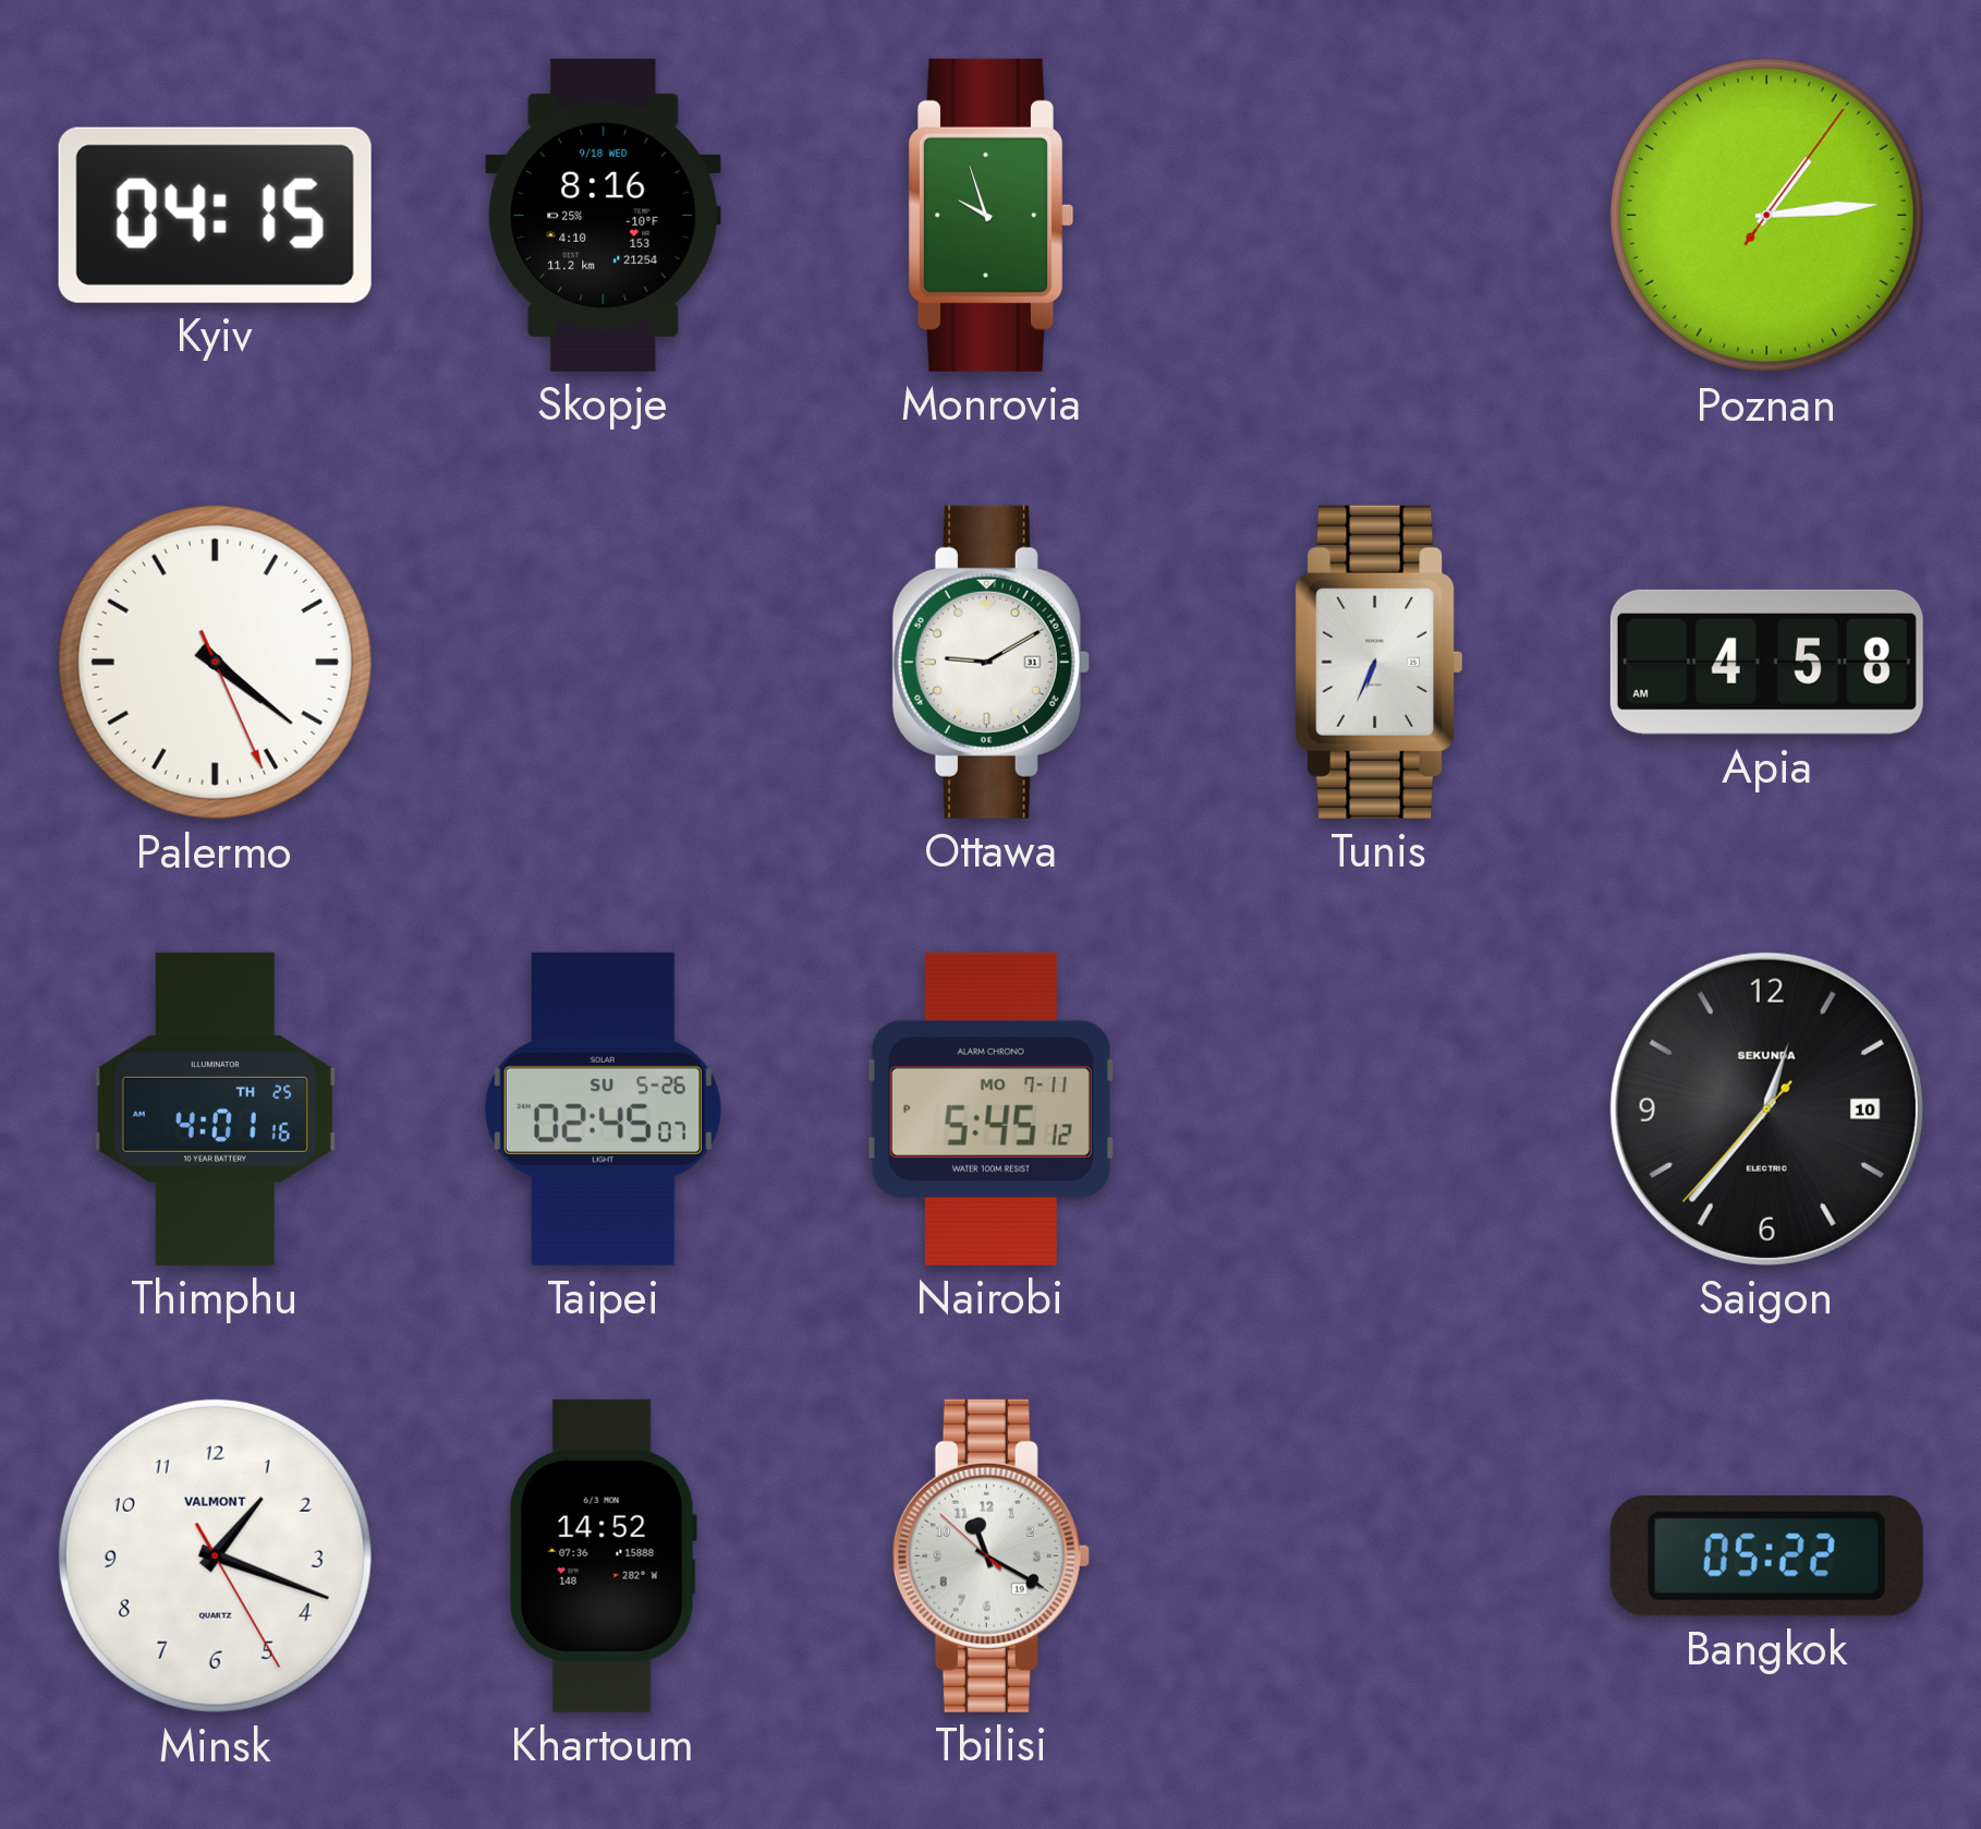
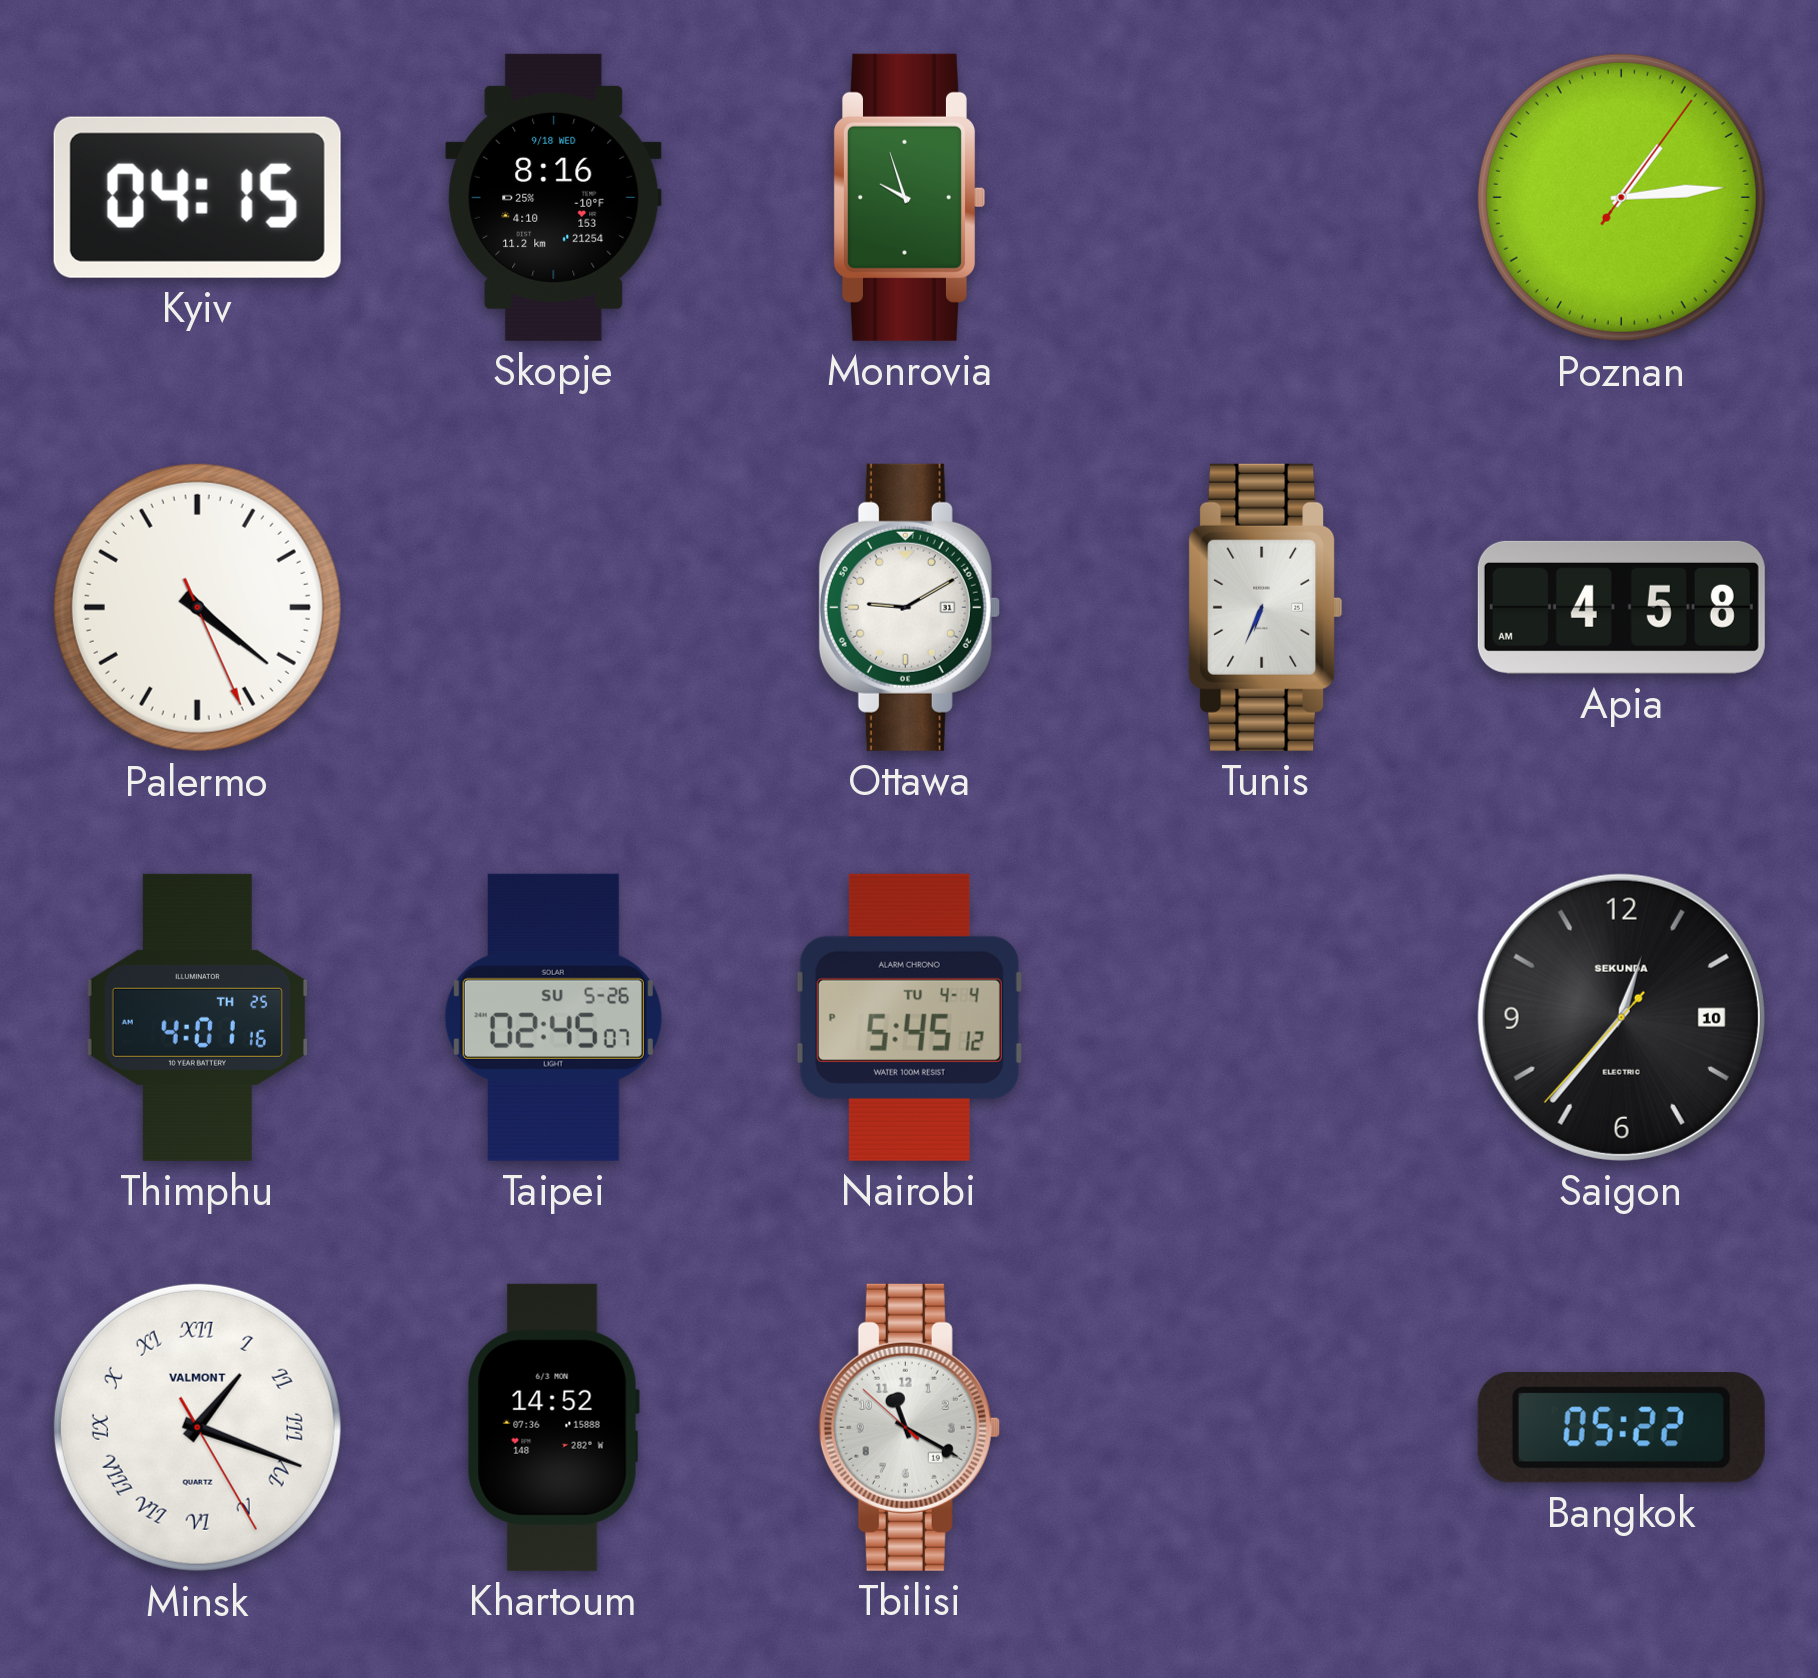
Nairobi date: MO 7-11 -> TU 4-4
Minsk numerals: Arabic -> Roman
